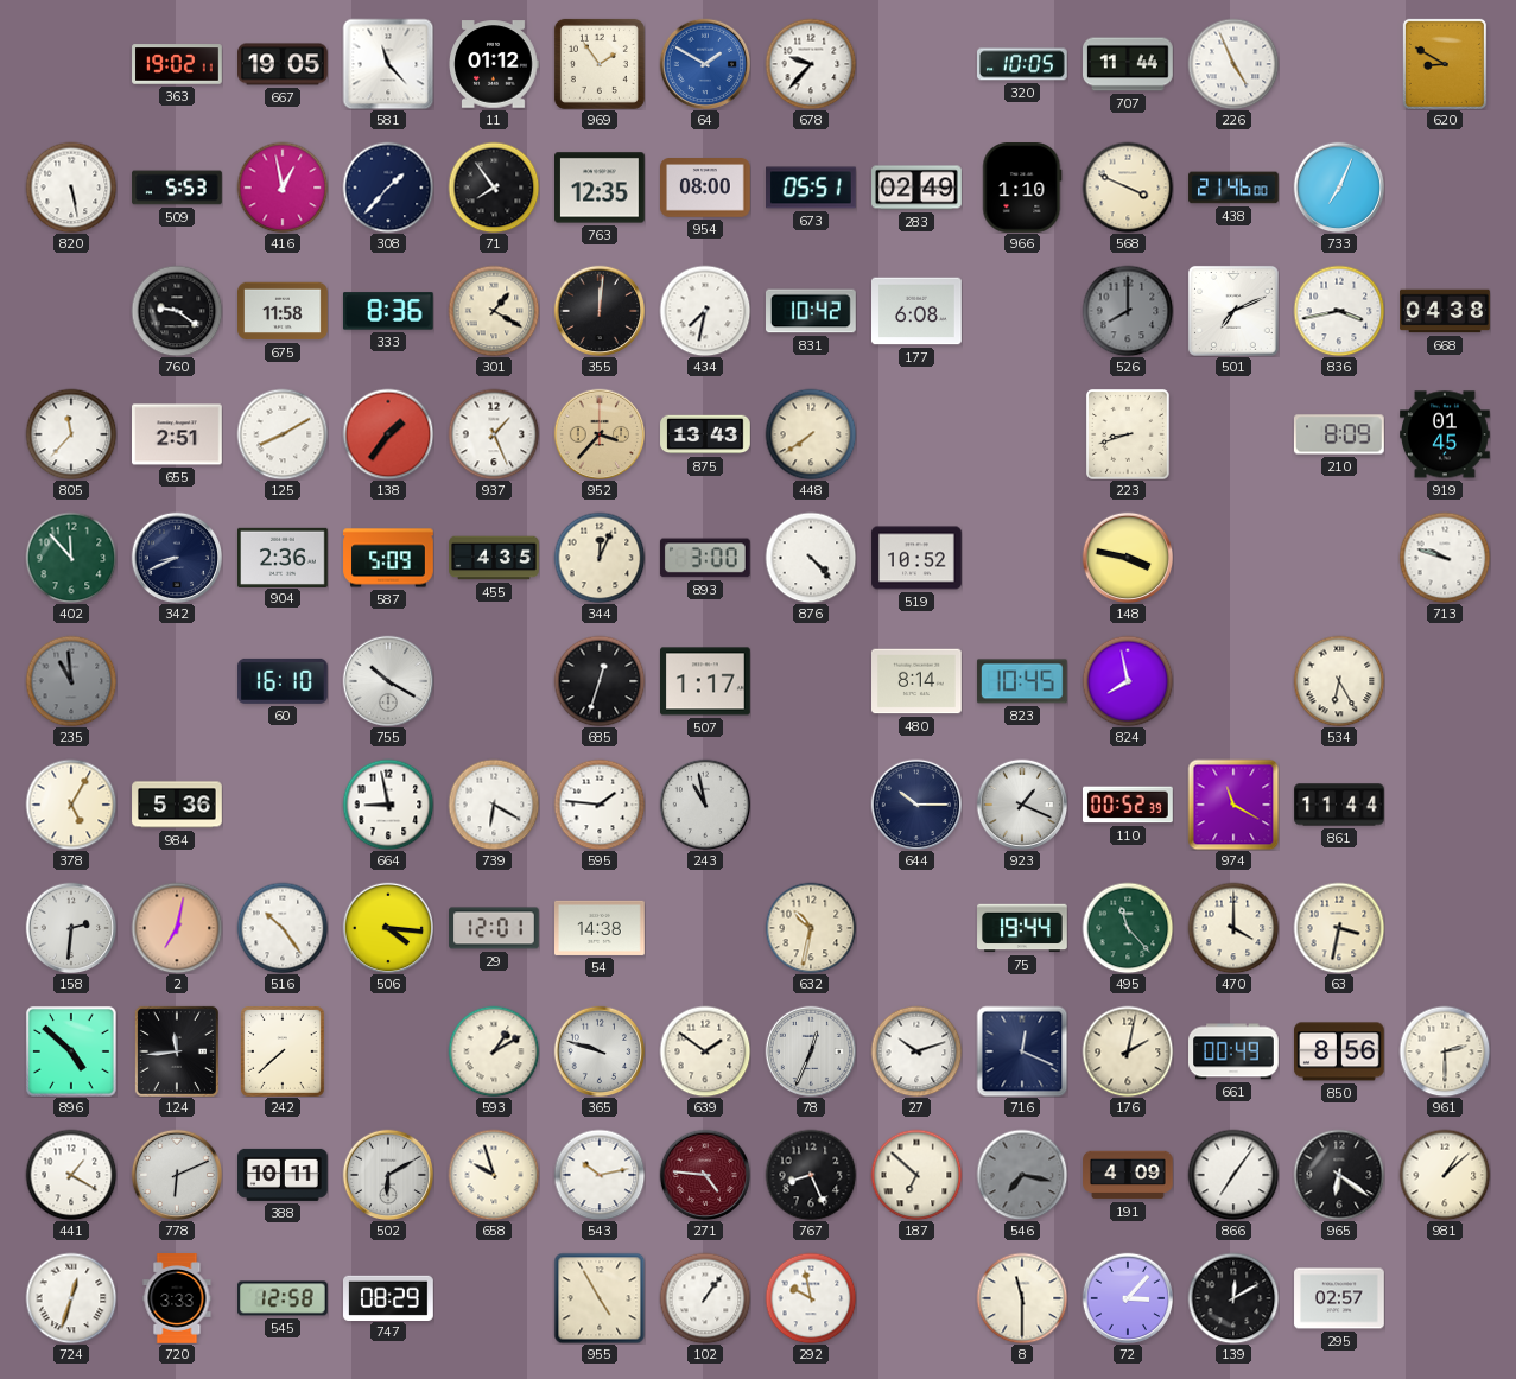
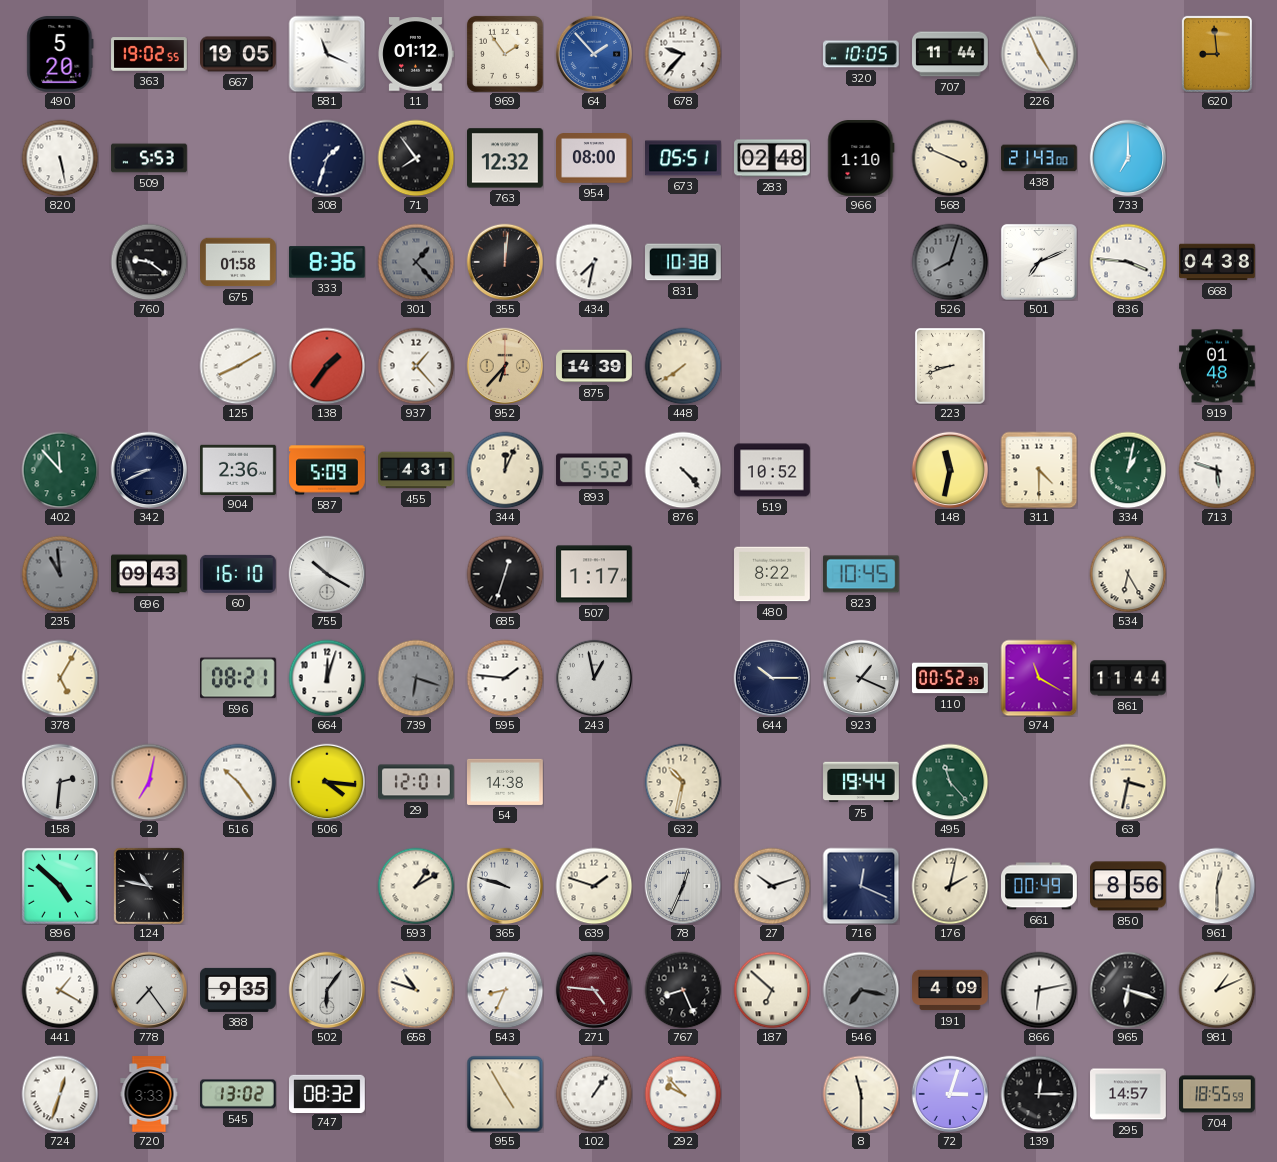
490: none -> 5:20
363: 19:02:11 -> 19:02:55
581: 11:23 -> 11:19
64: 1:50 -> 1:53
620: 8:50 -> 8:59
416: 12:58 -> none
308: 1:37 -> 1:33
763: 12:35 -> 12:32
283: 02:49 -> 02:48
438: 21:46 -> 21:43
733: 7:04 -> 7:00
675: 11:58 -> 01:58
301: 1:20 -> 1:23
301 dial: cream -> grey
831: 10:42 -> 10:38
177: 6:08 -> none
526: 8:00 -> 8:03
836: 3:43 -> 3:46
805: 11:37 -> none
655: 2:51 -> none
937: 1:26 -> 1:23
952: 3:37 -> 6:37
875: 13:43 -> 14:39
210: 8:09 -> none
919: 01:45 -> 01:48
455: 4:35 -> 4:31
893: 3:00 -> 5:52
148: 3:47 -> 11:32
311: none -> 4:30
334: none -> 1:02
713: 9:48 -> 5:48
696: none -> 09:43
480: 8:14 -> 8:22
824: 7:58 -> none
984: 5:36 -> none
596: none -> 08:21
664: 8:58 -> 12:03
739: 6:20 -> 6:18
739 dial: white -> grey
243: 10:58 -> 12:58
470: 4:00 -> none
124: 11:44 -> 10:47
242: 7:38 -> none
639: 1:51 -> 1:48
961: 2:30 -> 12:30
778: 6:11 -> 7:24
388: 10:11 -> 9:35
502: 6:10 -> 6:06
658: 9:57 -> 10:48
543: 10:13 -> 8:34
866: 7:06 -> 6:13
965: 6:21 -> 6:18
981: 1:08 -> 1:11
545: 12:58 -> 13:02
747: 08:29 -> 08:32
292: 9:58 -> 9:53
72: 3:07 -> 3:03
139: 12:10 -> 12:15
295: 02:57 -> 14:57
704: none -> 18:55
